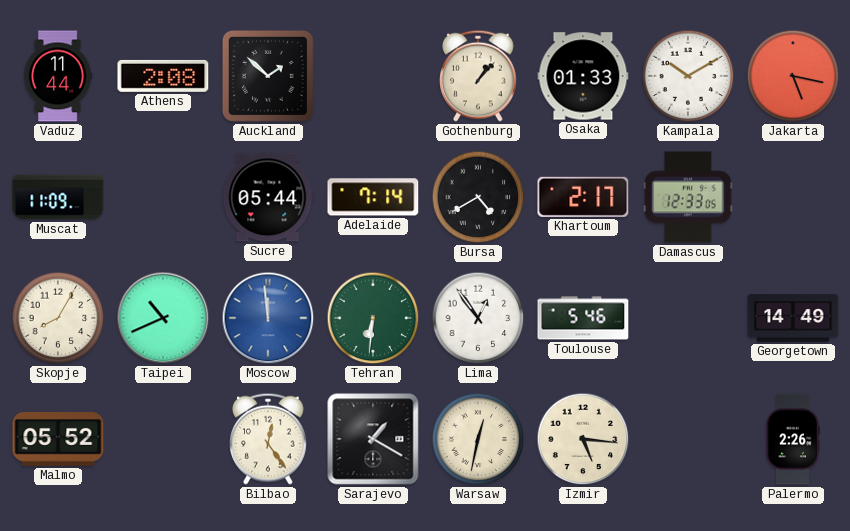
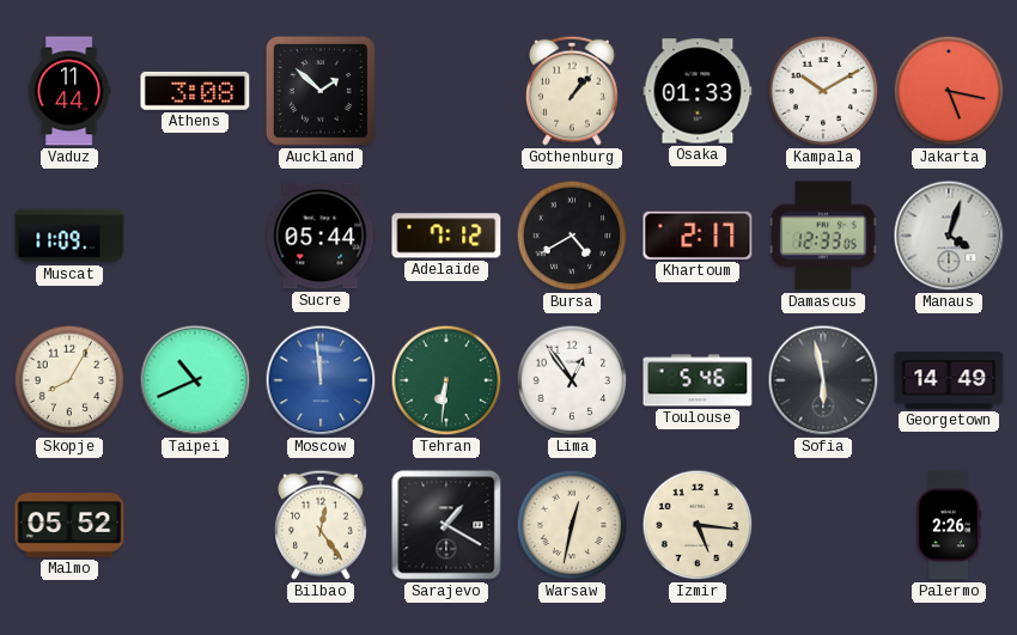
Athens: 2:08 -> 3:08
Adelaide: 7:14 -> 7:12
Manaus: none -> 4:03
Sofia: none -> 5:58
